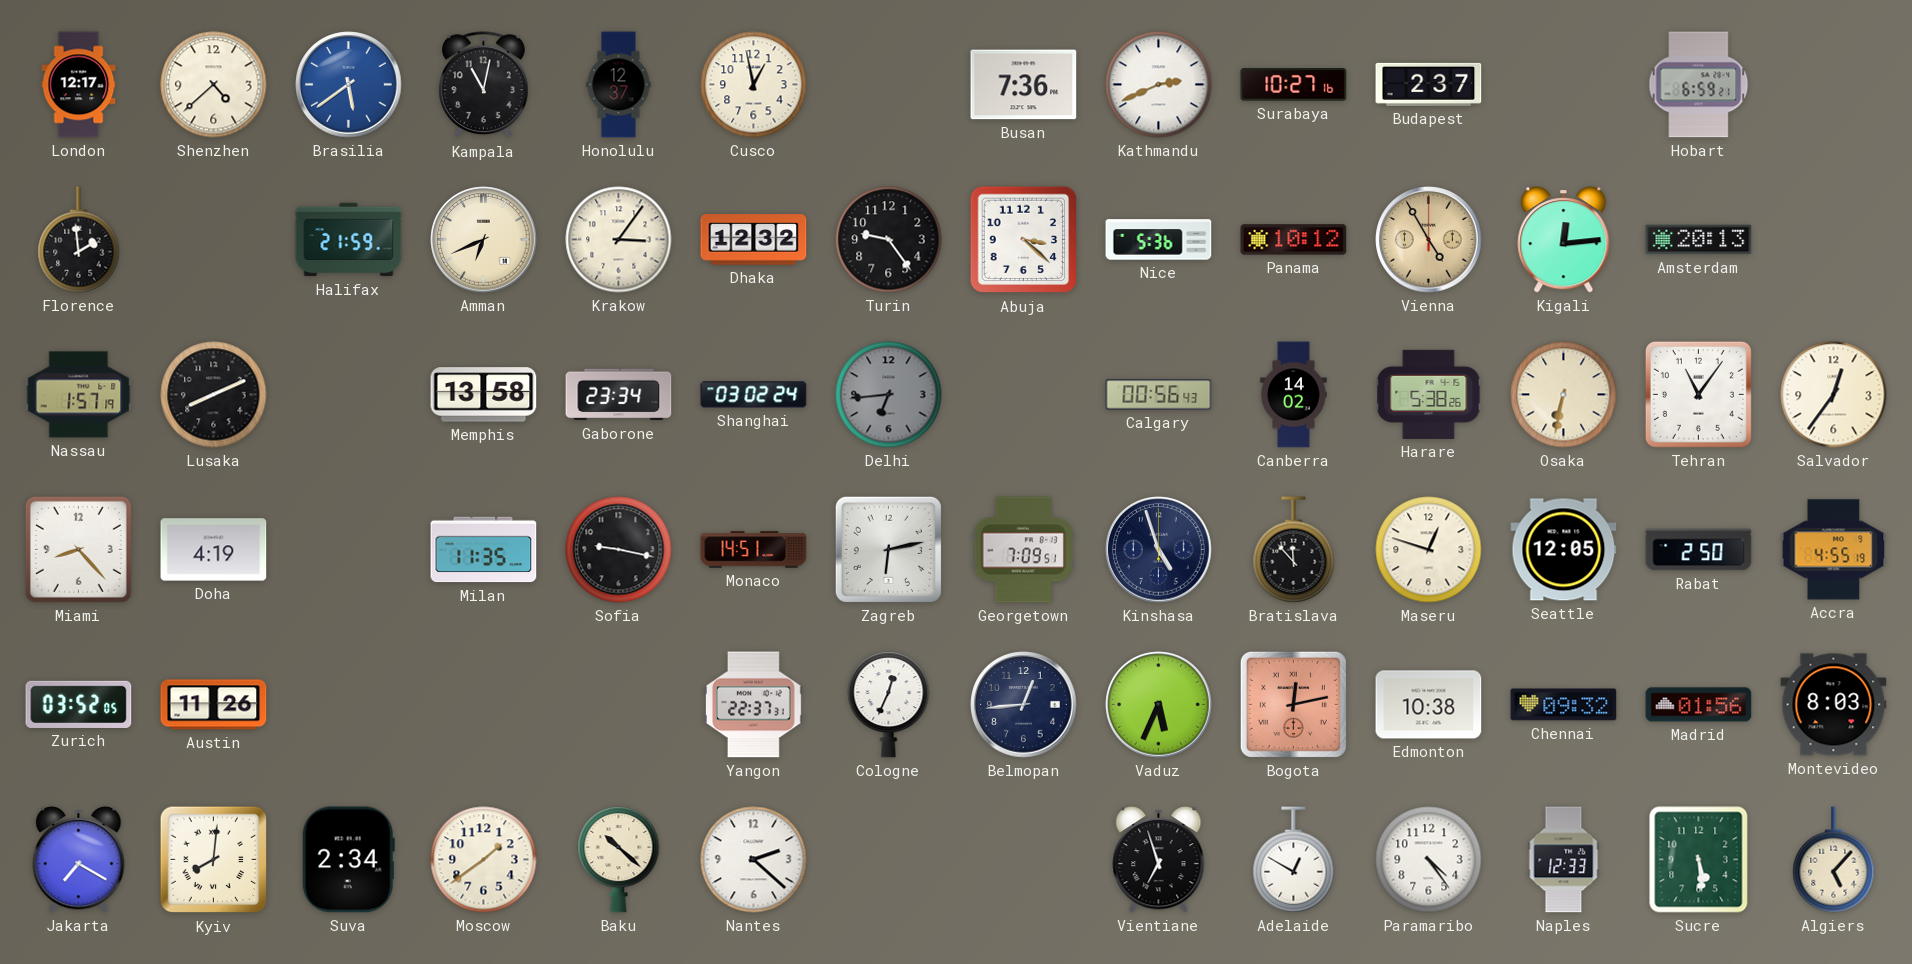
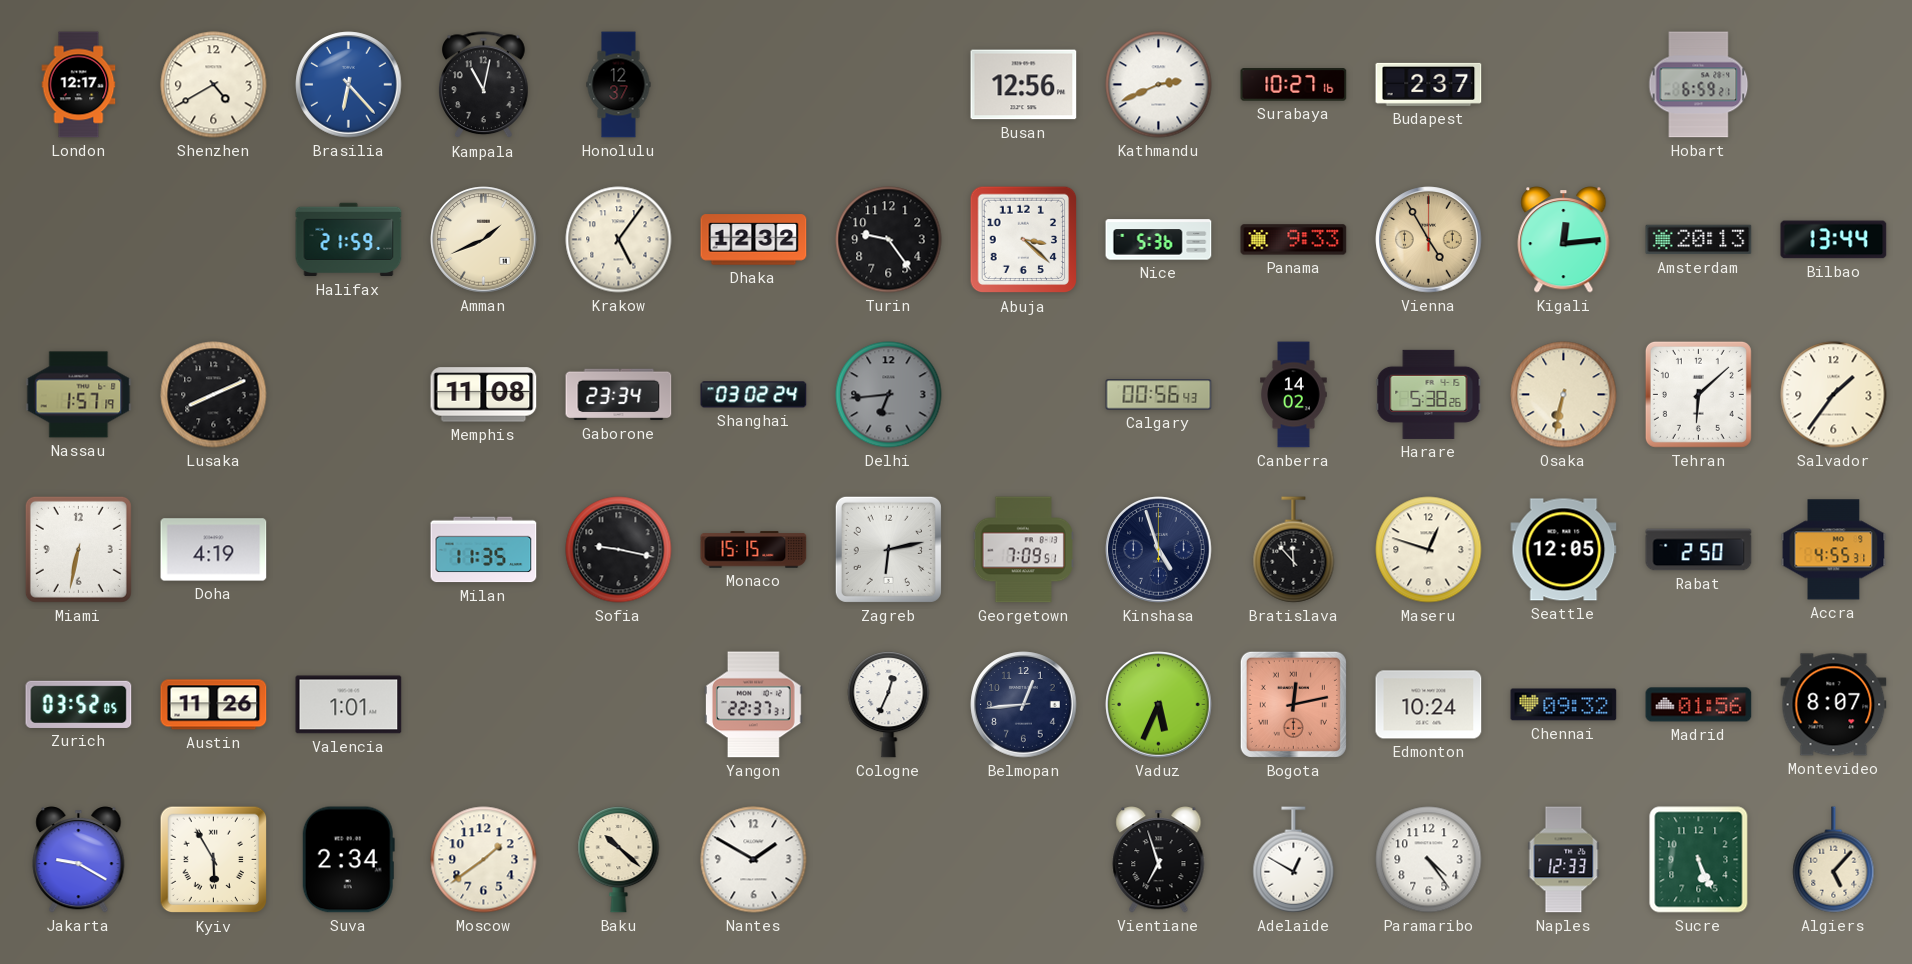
Shenzhen: 4:38 -> 4:40
Brasilia: 5:39 -> 6:23
Cusco: 12:58 -> none
Busan: 7:36 -> 12:56
Florence: 1:59 -> none
Amman: 6:41 -> 1:41
Krakow: 3:06 -> 5:06
Panama: 10:12 -> 9:33
Bilbao: none -> 13:44
Memphis: 13:58 -> 11:08
Tehran: 11:06 -> 6:08
Salvador: 12:36 -> 1:36
Miami: 8:23 -> 6:32
Monaco: 14:51 -> 15:15
Accra: 4:55:19 -> 4:55:31
Valencia: none -> 1:01
Edmonton: 10:38 -> 10:24
Montevideo: 8:03 -> 8:07
Jakarta: 7:20 -> 9:20
Kyiv: 8:01 -> 5:55
Nantes: 2:22 -> 1:50
Sucre: 5:29 -> 5:26
